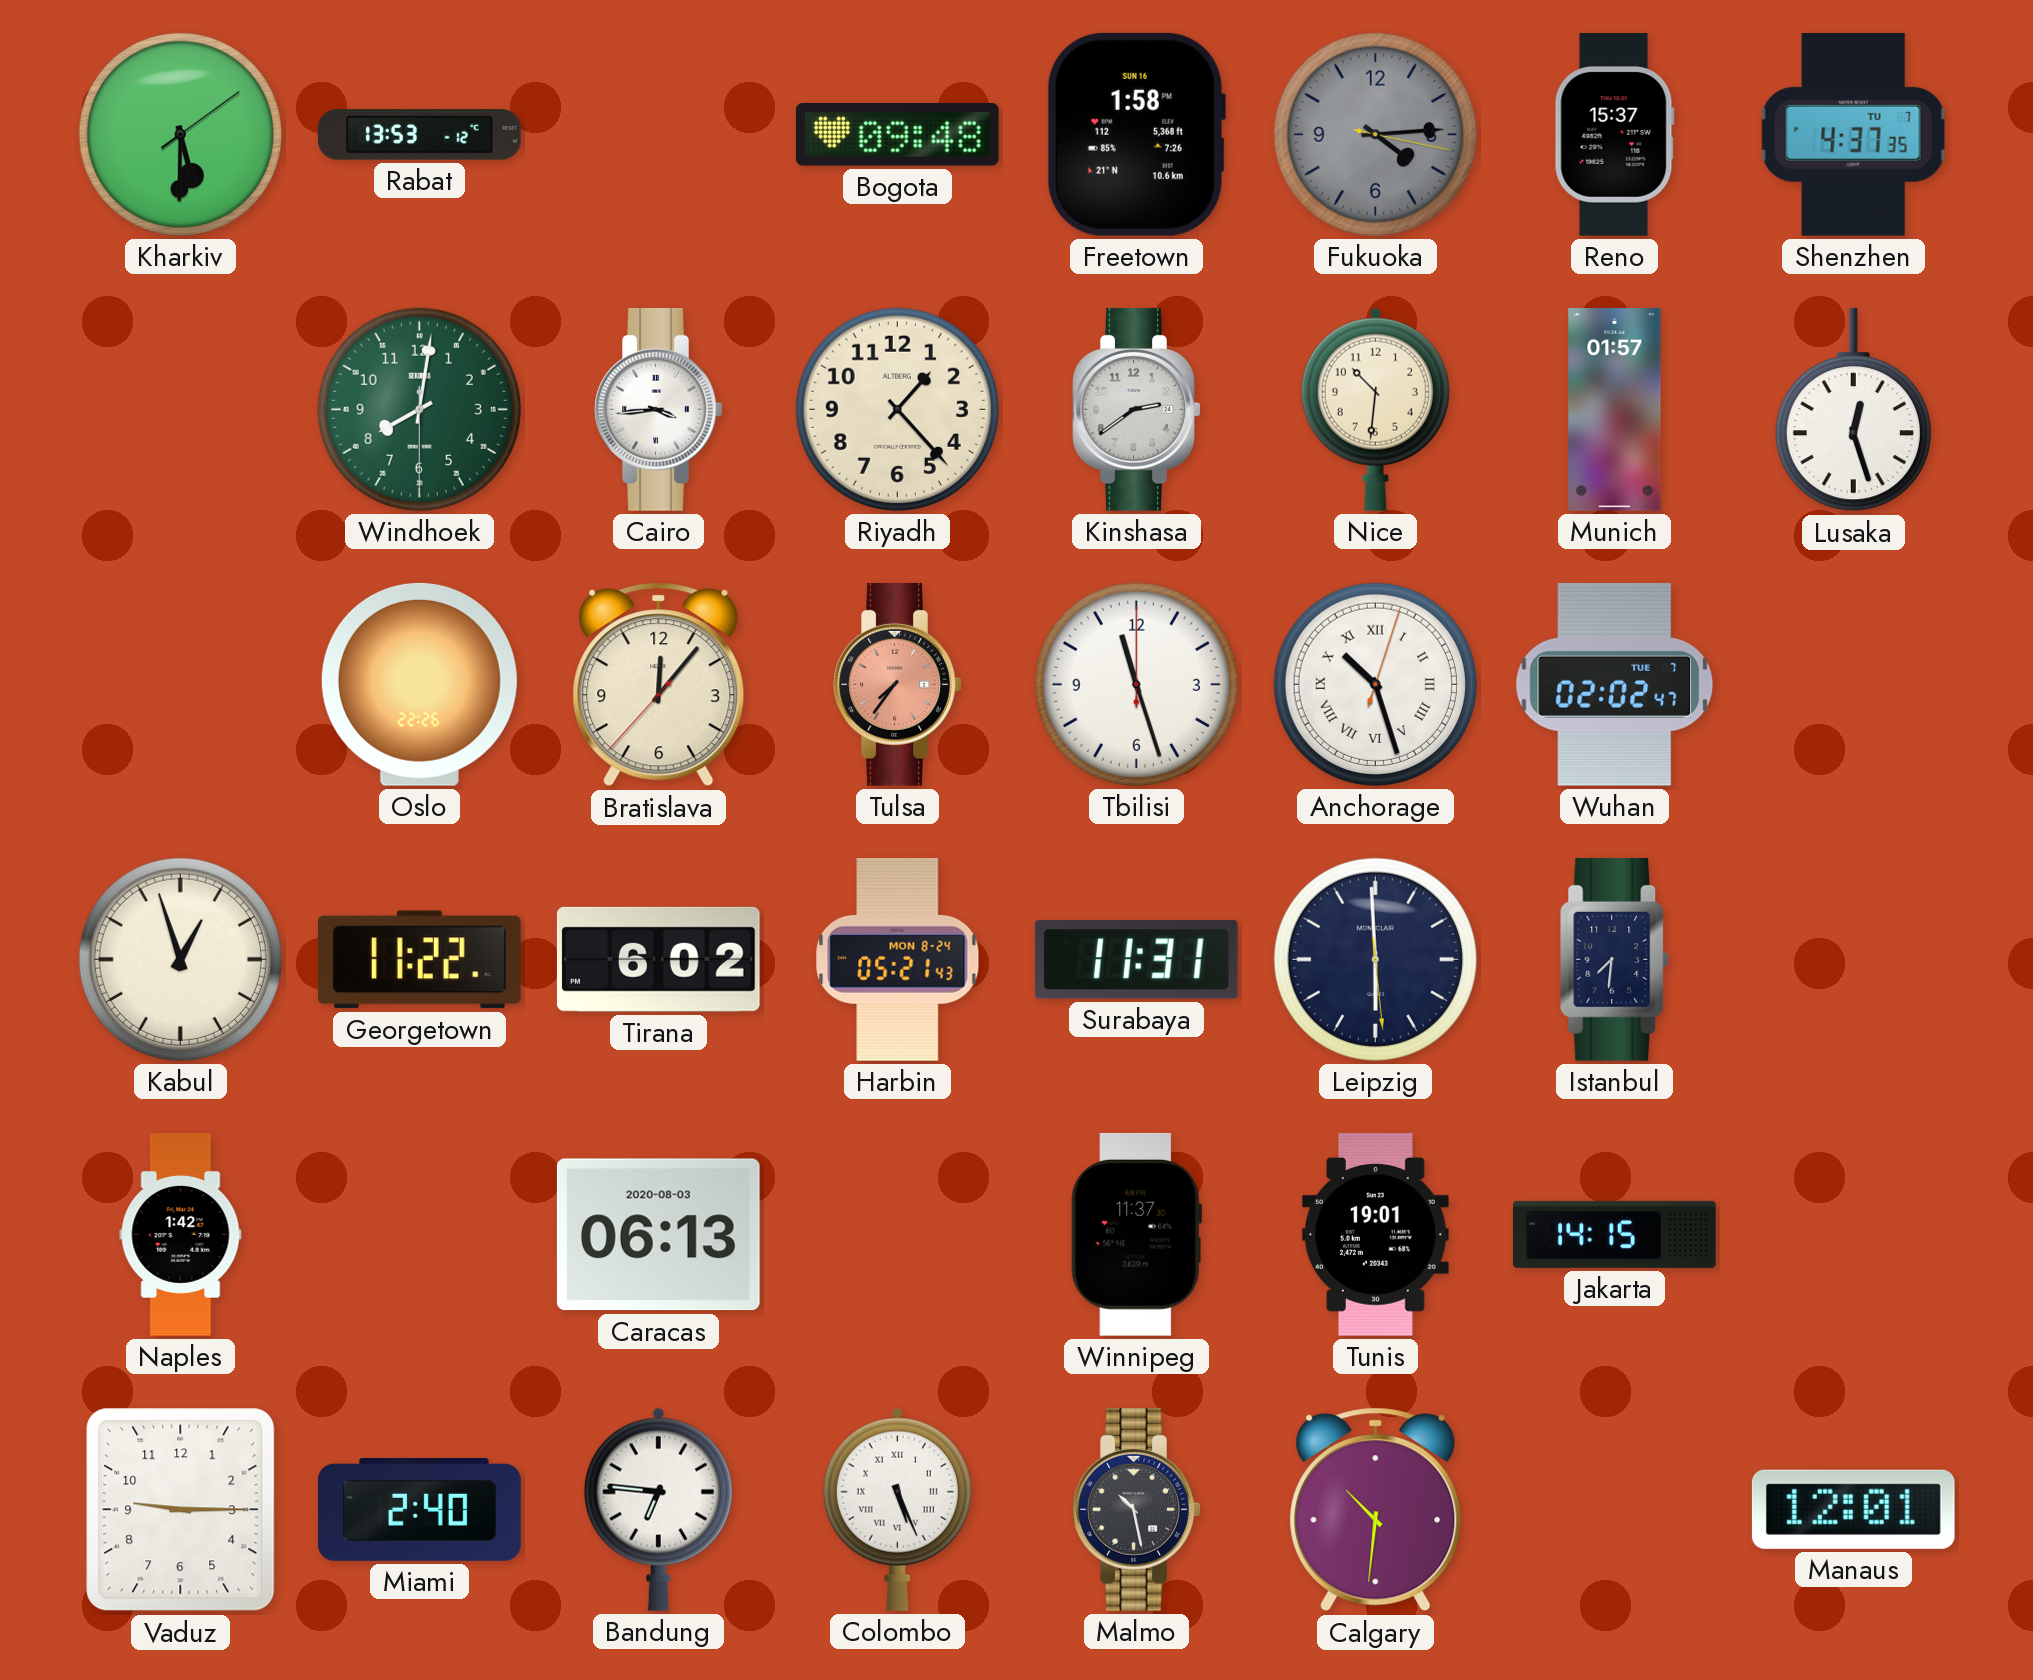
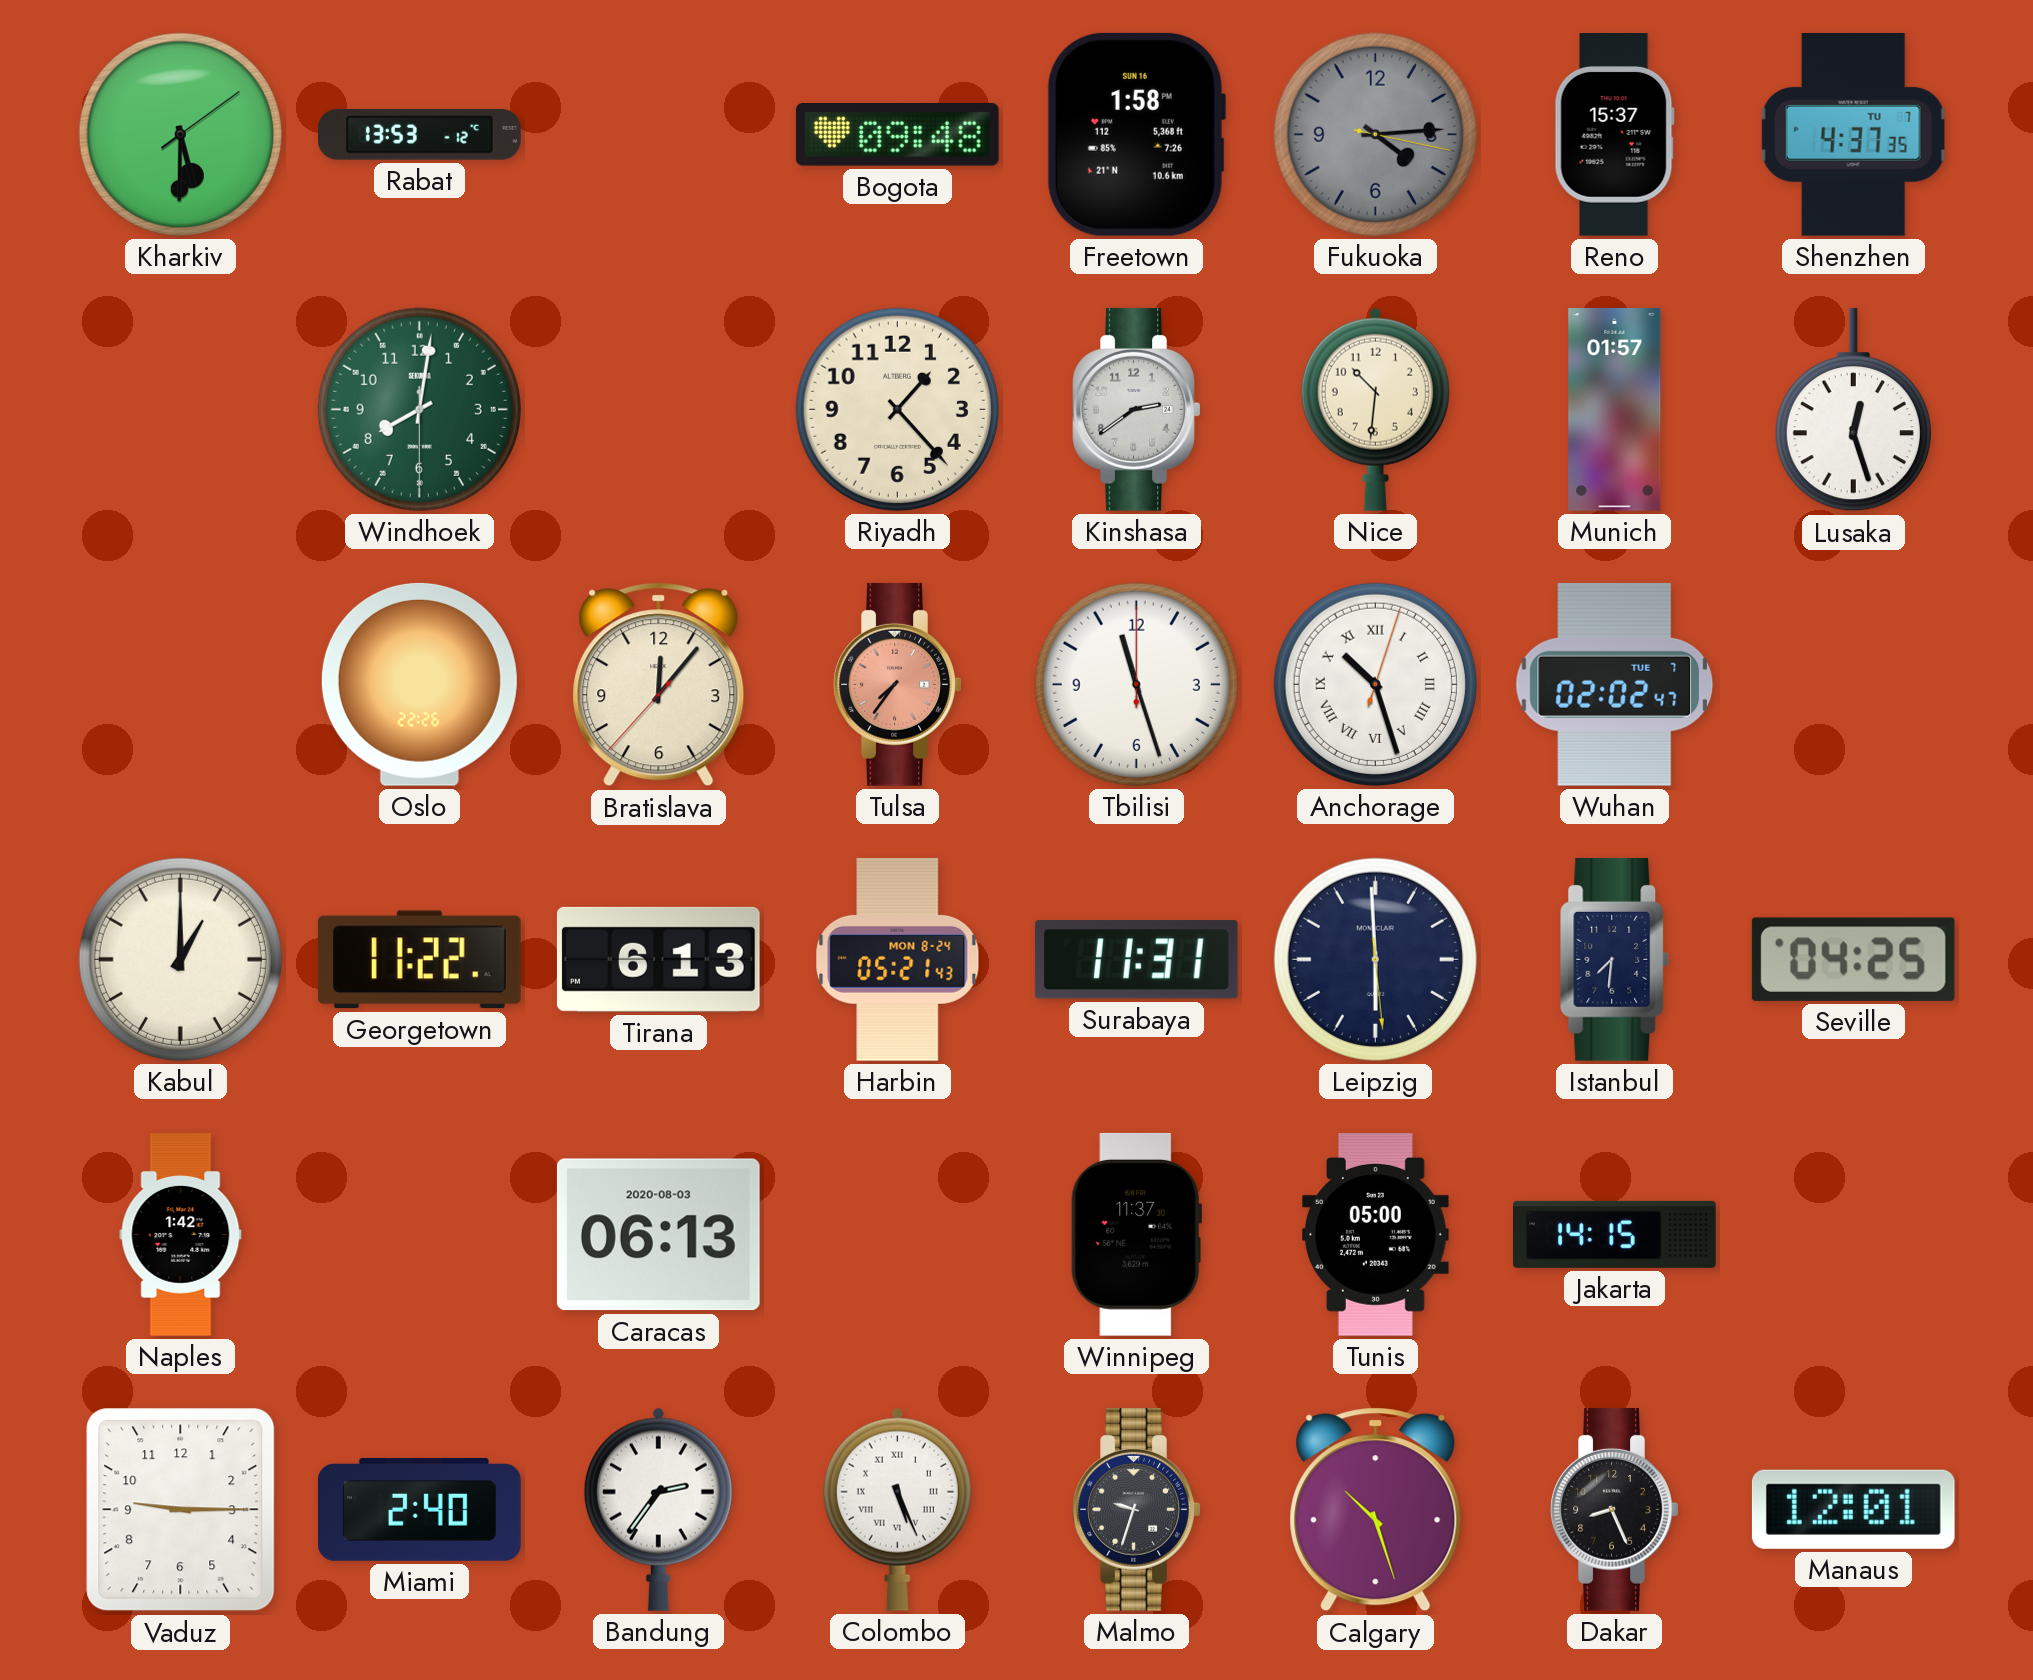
Cairo: 3:44 -> none
Kabul: 12:57 -> 1:00
Tirana: 6:02 -> 6:13
Seville: none -> 04:25
Tunis: 19:01 -> 05:00
Bandung: 6:46 -> 2:36
Malmo: 10:28 -> 9:33
Calgary: 10:31 -> 10:27
Dakar: none -> 8:26
